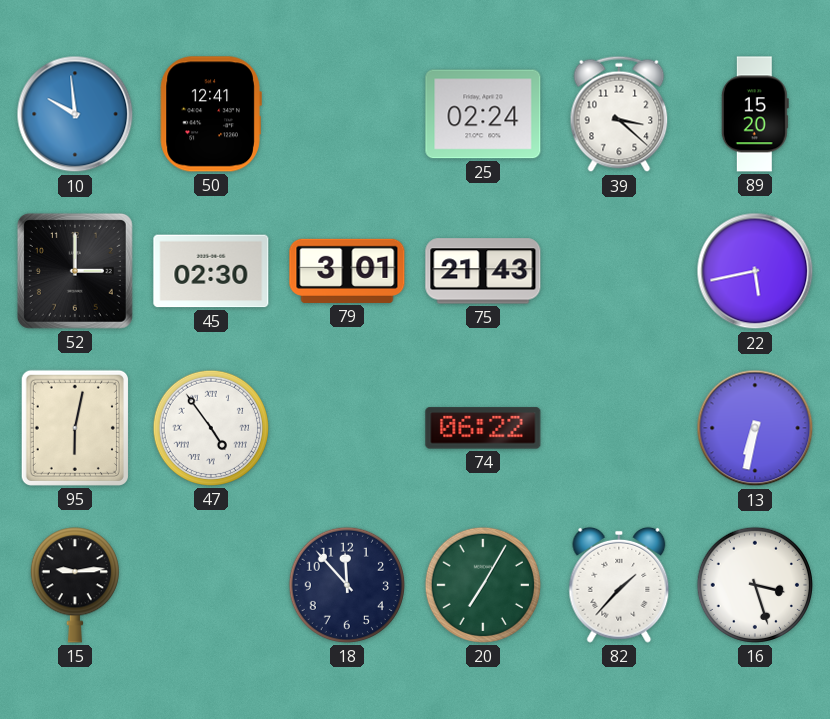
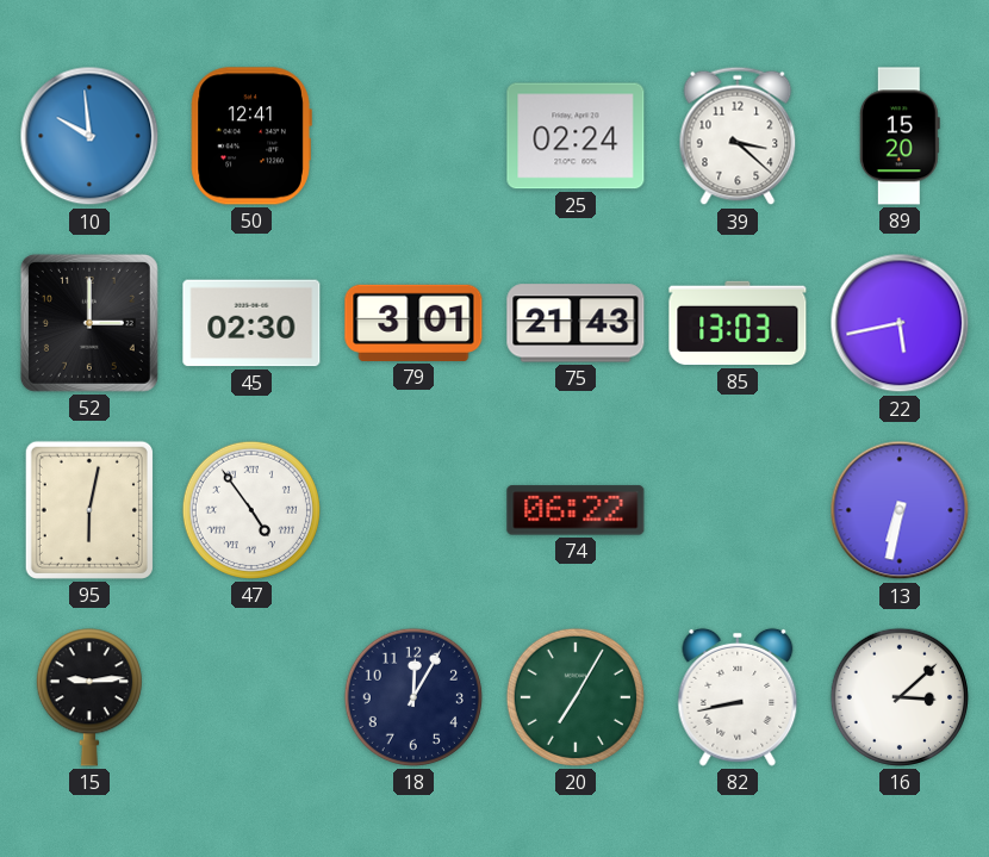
85: none -> 13:03
18: 11:53 -> 12:05
82: 1:37 -> 8:43
16: 3:27 -> 3:08
